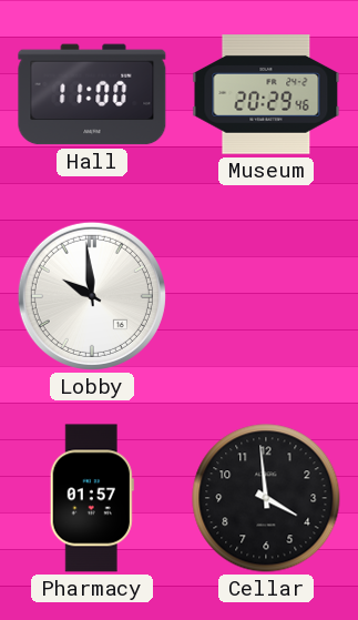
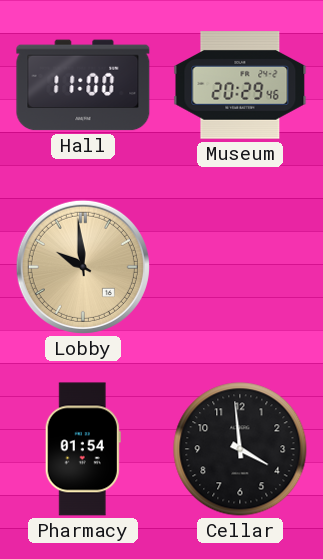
Lobby dial: white -> champagne
Pharmacy: 01:57 -> 01:54
